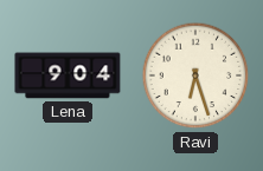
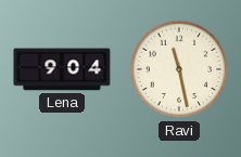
Ravi: 6:27 -> 11:28
